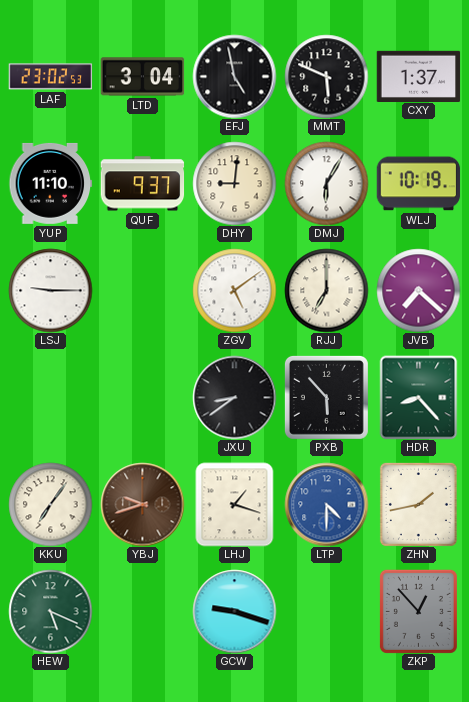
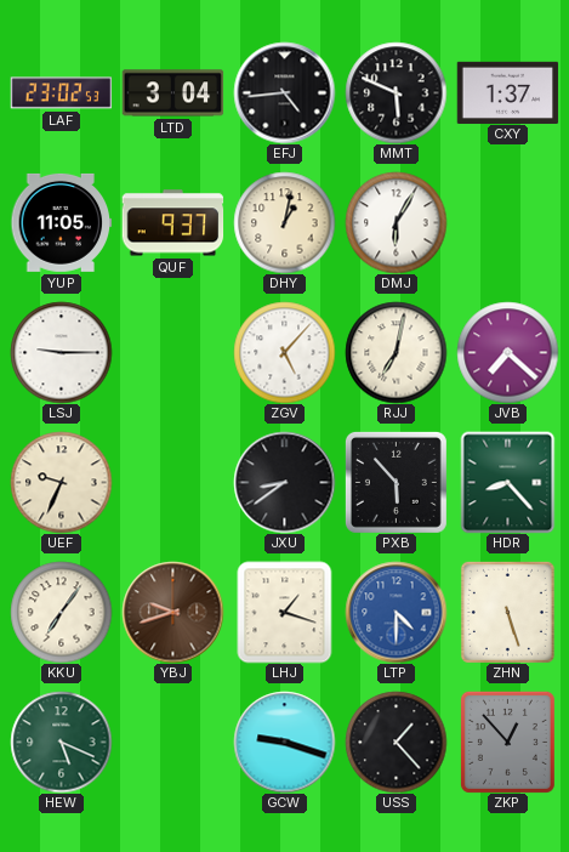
EFJ: 4:58 -> 4:44
YUP: 11:10 -> 11:05
DHY: 9:01 -> 1:02
WLJ: 10:19 -> none
ZGV: 5:09 -> 5:07
RJJ: 7:00 -> 7:02
UEF: none -> 9:34
ZHN: 1:43 -> 5:27
USS: none -> 1:23
